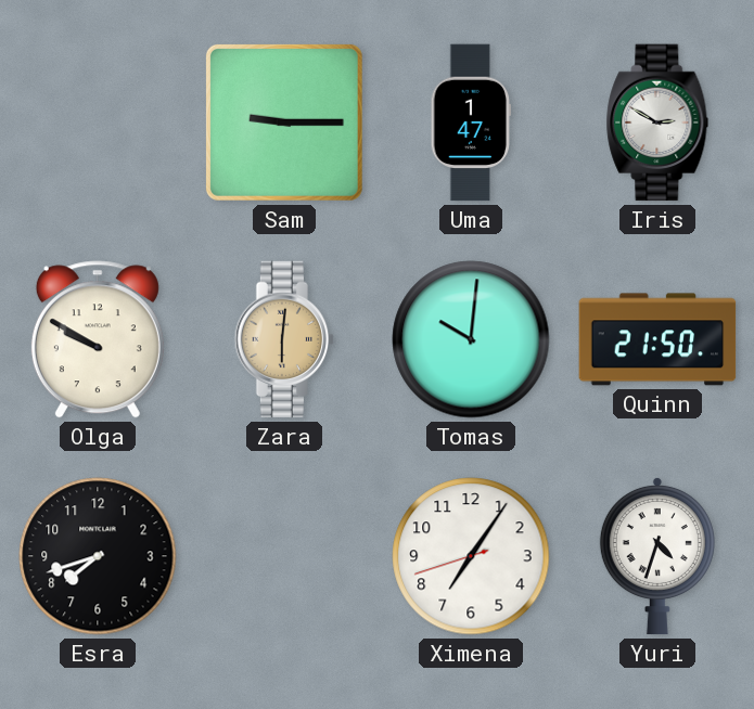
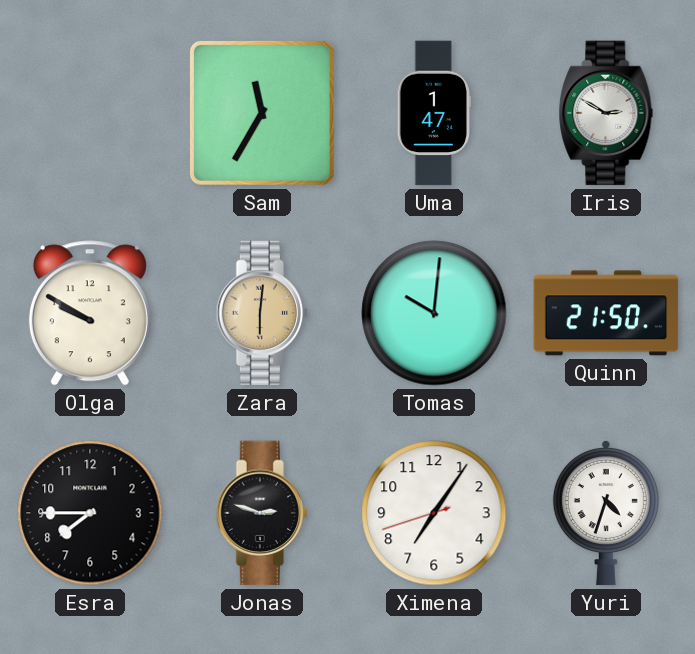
Sam: 9:15 -> 11:35
Esra: 7:42 -> 7:45
Jonas: none -> 2:48
